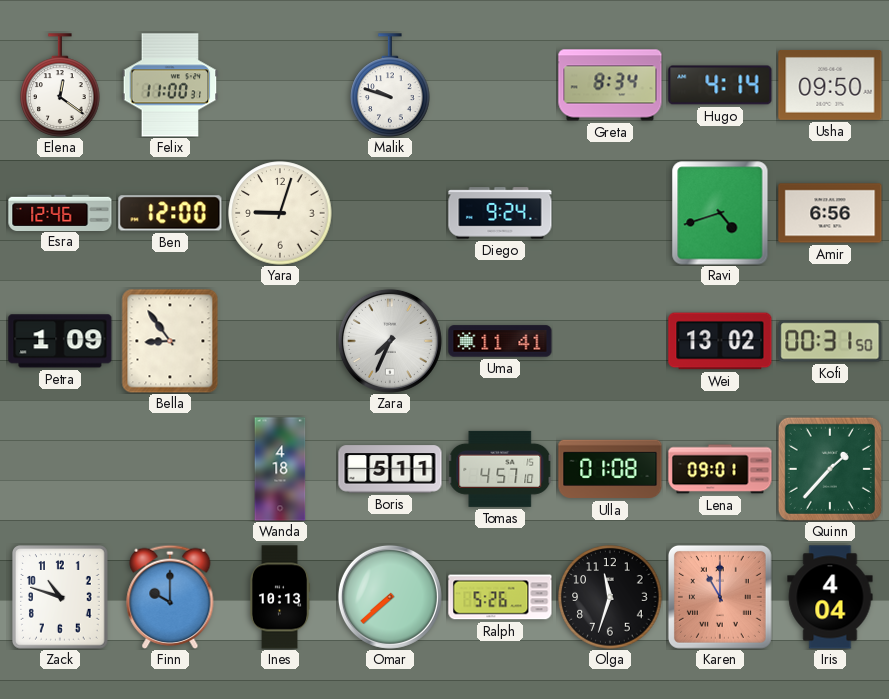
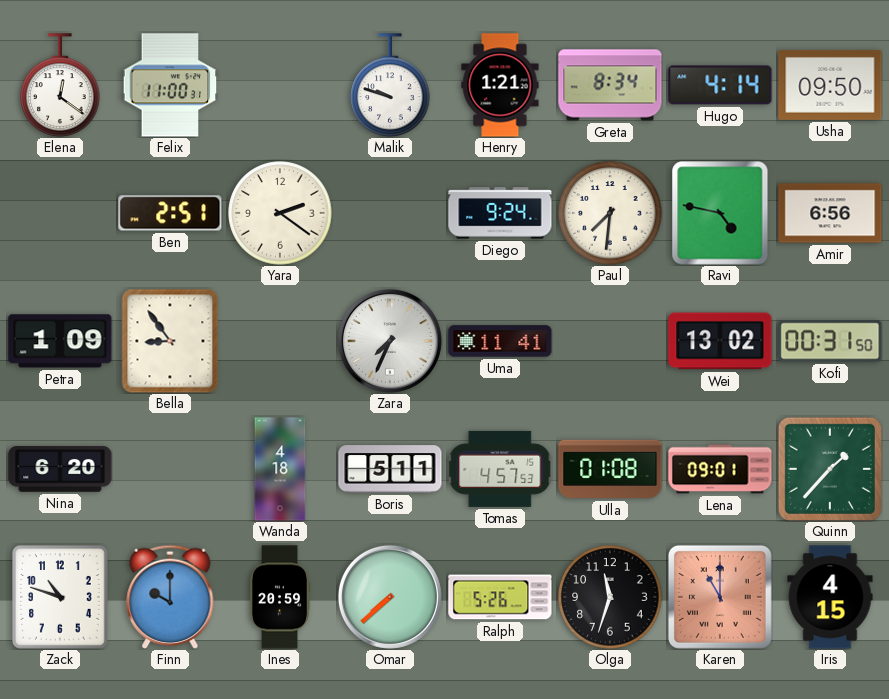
Henry: none -> 1:21
Esra: 12:46 -> none
Ben: 12:00 -> 2:51
Yara: 9:03 -> 2:21
Paul: none -> 7:31
Ravi: 4:42 -> 4:47
Nina: none -> 6:20
Tomas: 4:57:10 -> 4:57:53
Ines: 10:13 -> 20:59
Iris: 4:04 -> 4:15
